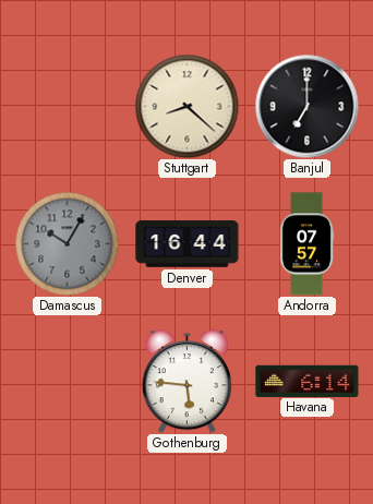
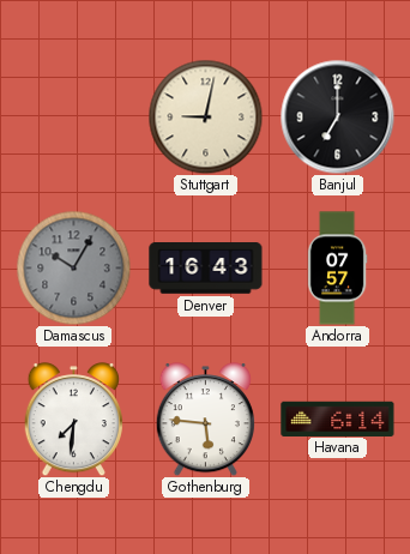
Stuttgart: 8:22 -> 9:02
Denver: 16:44 -> 16:43
Chengdu: none -> 7:31
